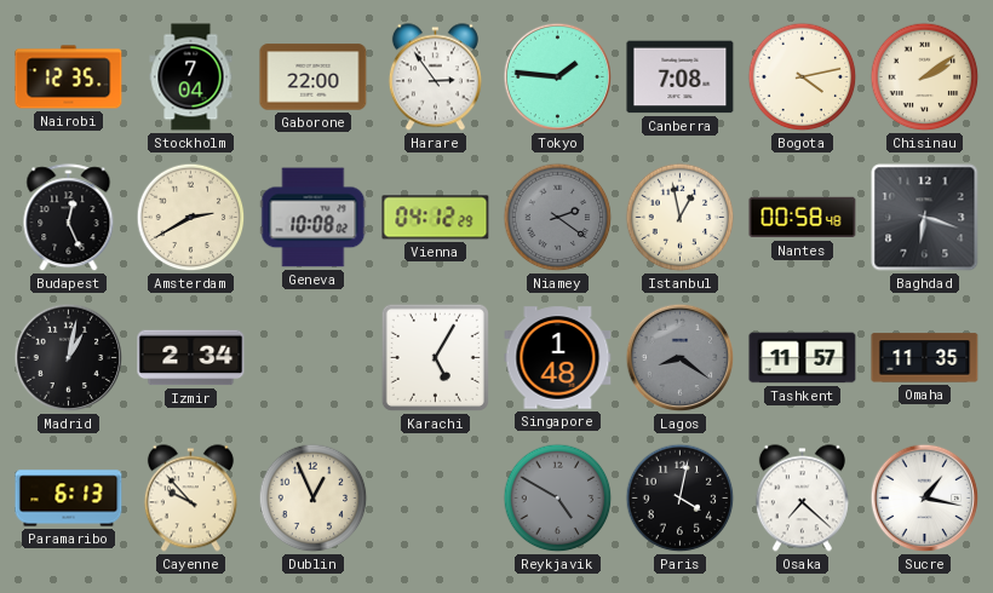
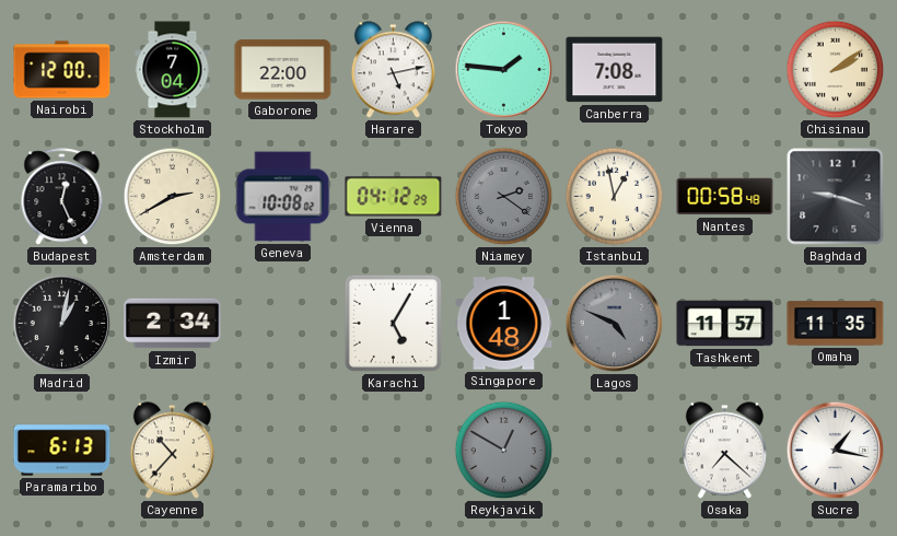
Nairobi: 12:35 -> 12:00
Harare: 2:54 -> 5:13
Bogota: 4:13 -> none
Baghdad: 6:18 -> 9:18
Lagos: 8:21 -> 4:49
Cayenne: 9:53 -> 10:37
Dublin: 12:56 -> none
Reykjavik: 4:50 -> 12:50
Paris: 4:02 -> none
